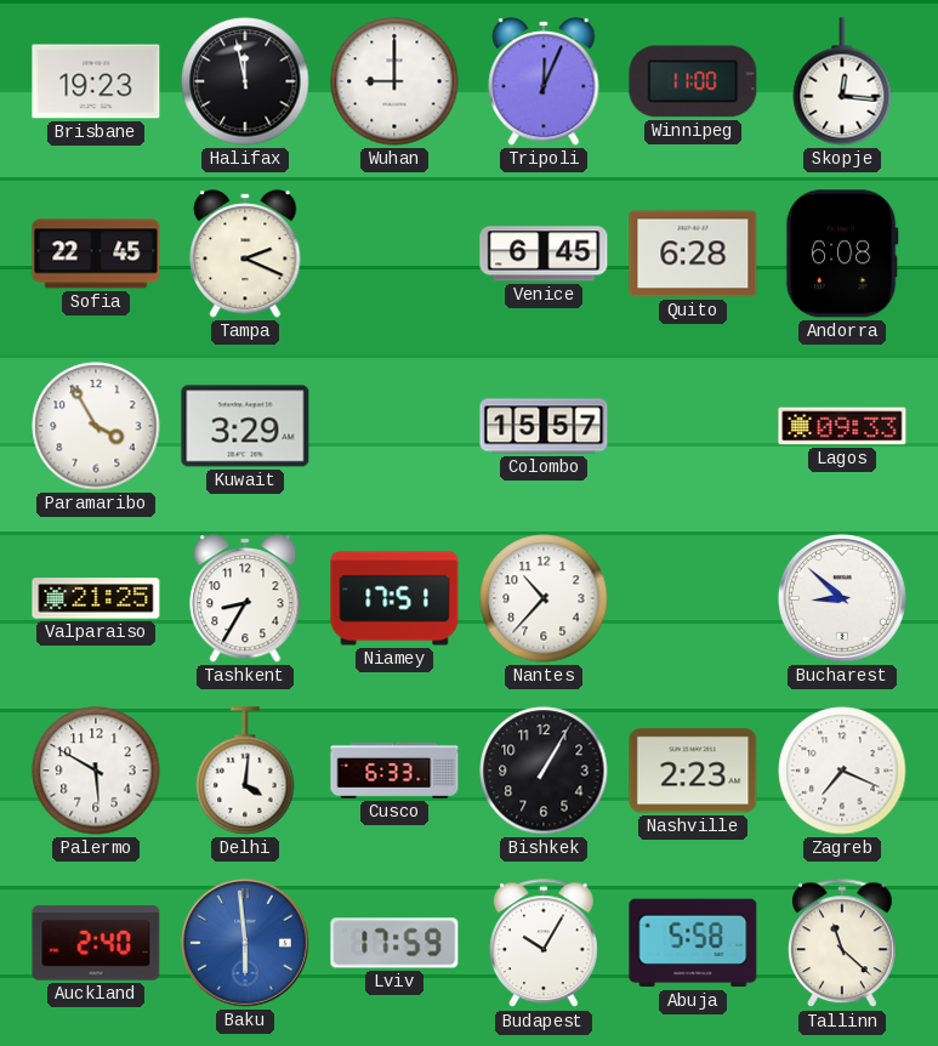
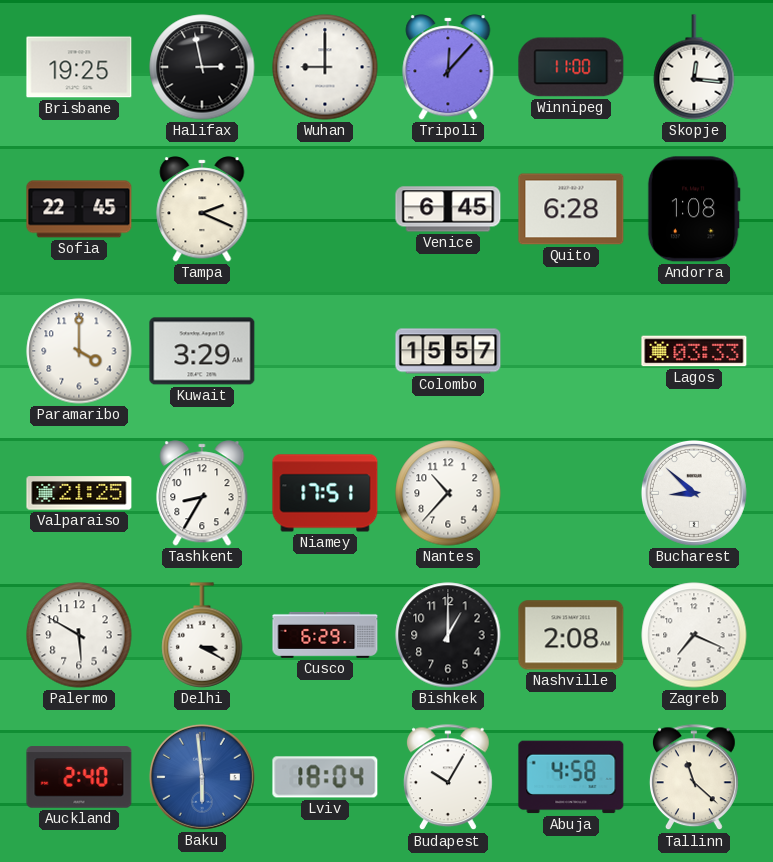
Brisbane: 19:23 -> 19:25
Halifax: 11:58 -> 2:58
Tripoli: 12:04 -> 12:07
Andorra: 6:08 -> 1:08
Paramaribo: 3:55 -> 4:00
Lagos: 09:33 -> 03:33
Delhi: 4:01 -> 3:20
Cusco: 6:33 -> 6:29
Bishkek: 1:05 -> 1:00
Nashville: 2:23 -> 2:08
Lviv: 17:59 -> 18:04
Abuja: 5:58 -> 4:58
